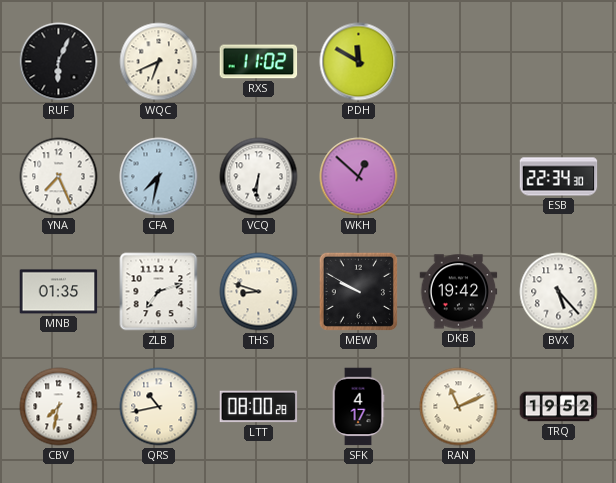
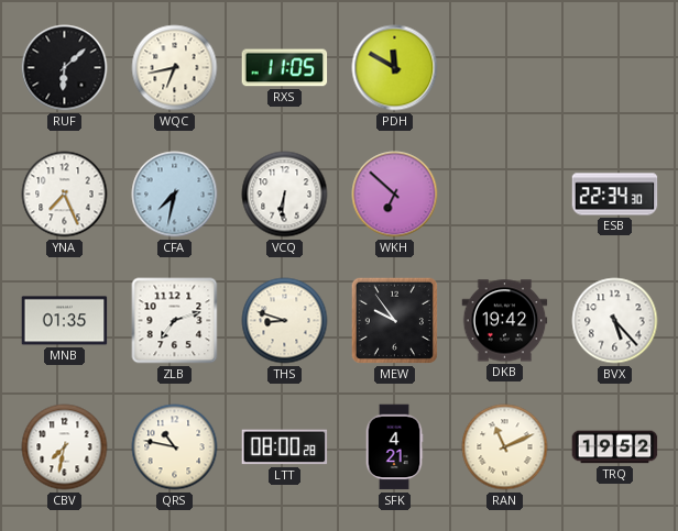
RUF: 6:04 -> 6:08
WQC: 6:41 -> 6:43
RXS: 11:02 -> 11:05
WKH: 12:52 -> 6:52
MEW: 9:50 -> 9:54
QRS: 10:43 -> 10:47
SFK: 4:17 -> 4:21
